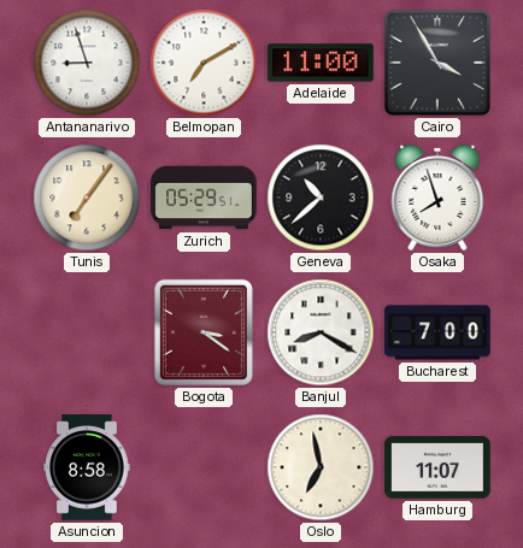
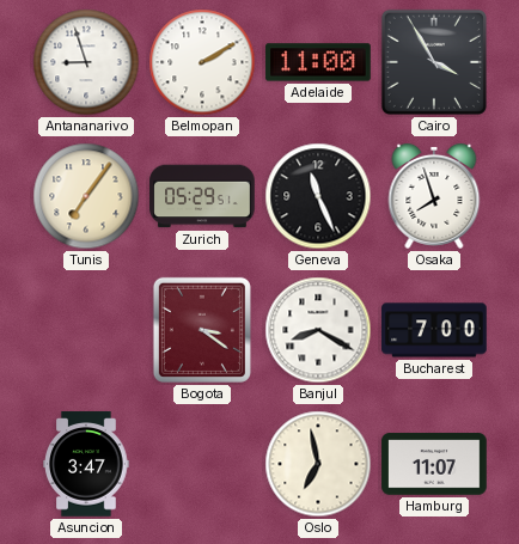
Belmopan: 7:10 -> 2:10
Geneva: 10:38 -> 11:26
Asuncion: 8:58 -> 3:47
